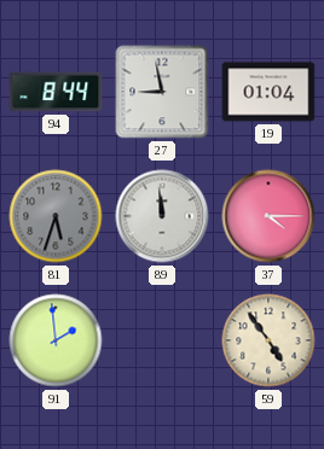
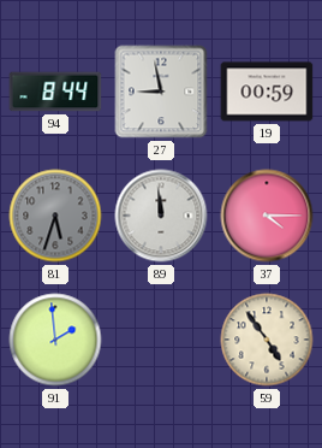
19: 01:04 -> 00:59
